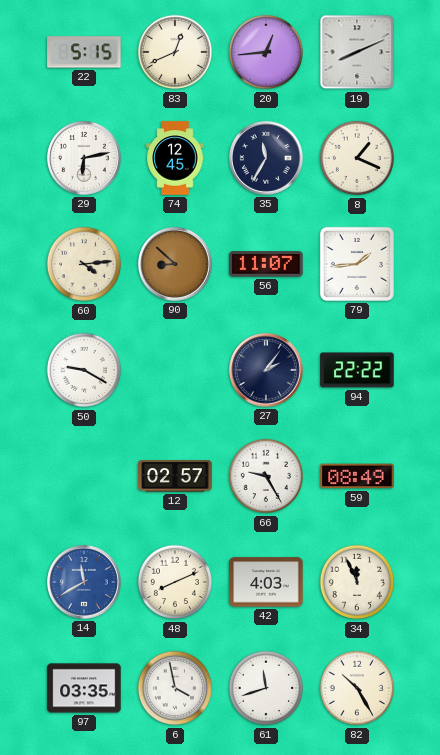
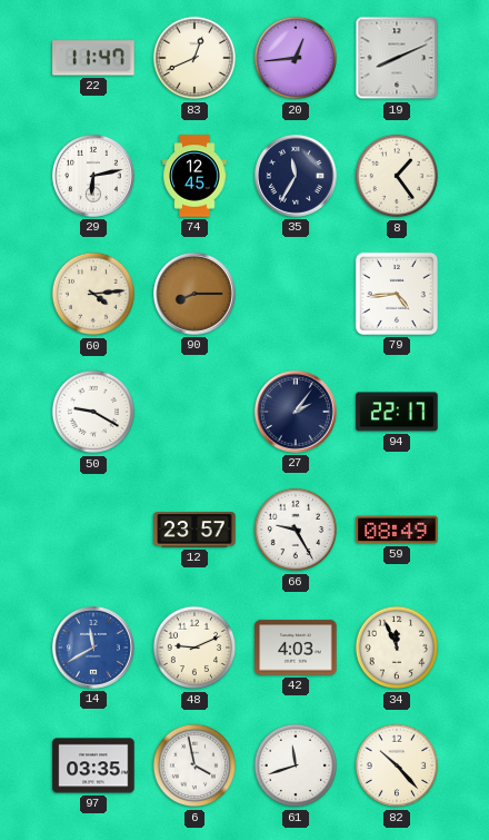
22: 5:15 -> 11:47
8: 1:19 -> 1:24
90: 8:52 -> 8:15
56: 11:07 -> none
79: 1:44 -> 4:44
94: 22:22 -> 22:17
12: 02:57 -> 23:57
48: 8:11 -> 9:11
82: 10:25 -> 10:23
